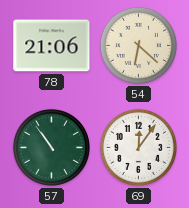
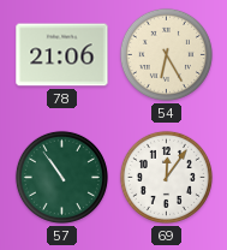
54: 6:22 -> 6:25
